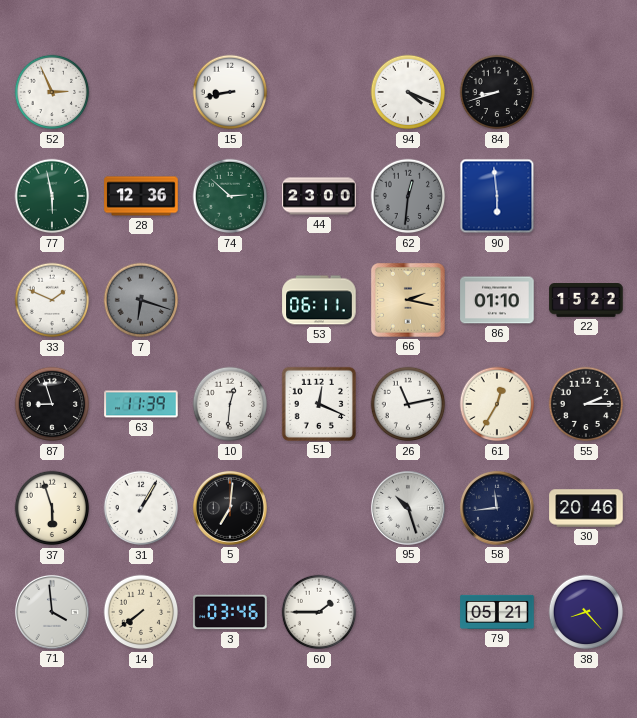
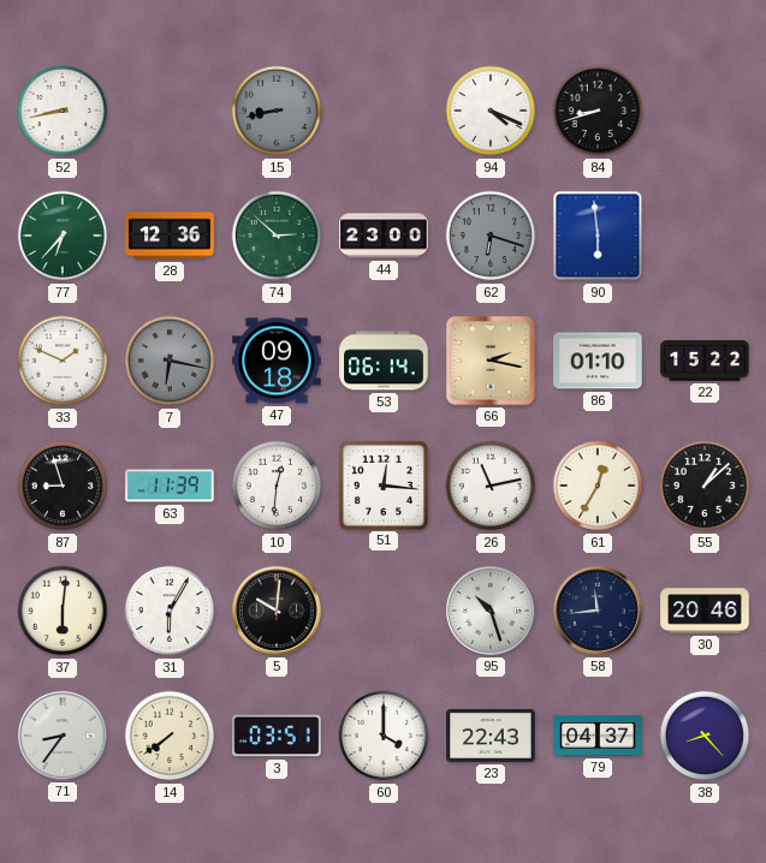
52: 2:56 -> 8:43
15 dial: white -> grey
77: 5:58 -> 6:37
62: 12:31 -> 6:18
7: 6:18 -> 6:17
47: none -> 09:18
53: 06:11 -> 06:14
51: 12:19 -> 12:16
55: 2:15 -> 1:08
37: 5:57 -> 6:01
31: 1:05 -> 6:05
5: 7:01 -> 10:01
71: 3:59 -> 8:36
3: 03:46 -> 03:51
60: 1:45 -> 4:00
23: none -> 22:43
79: 05:21 -> 04:37
